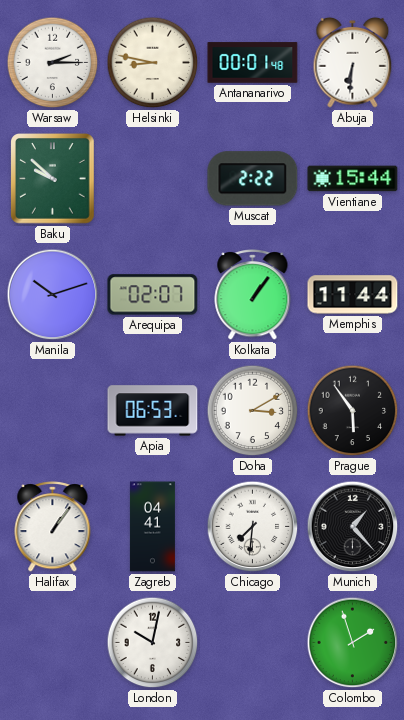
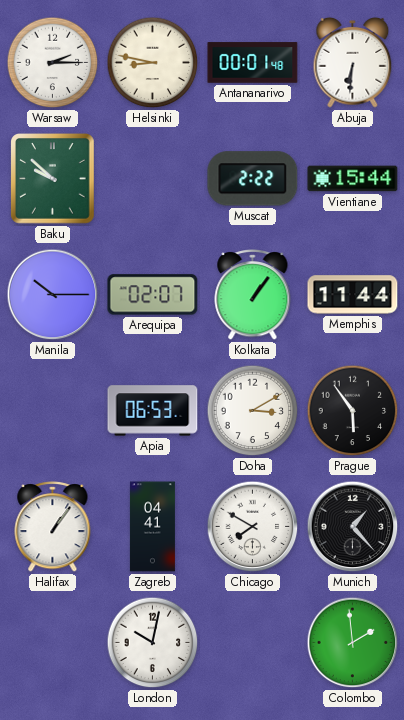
Manila: 10:12 -> 10:15
Chicago: 7:31 -> 7:50
Colombo: 1:57 -> 1:59
